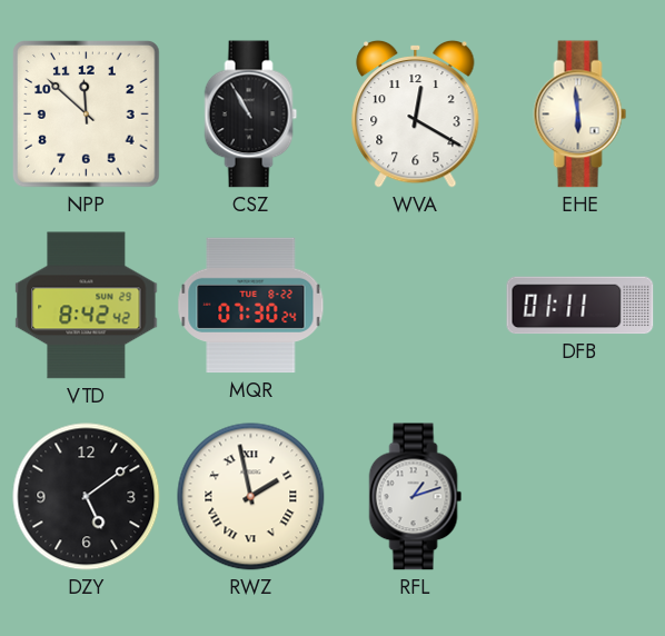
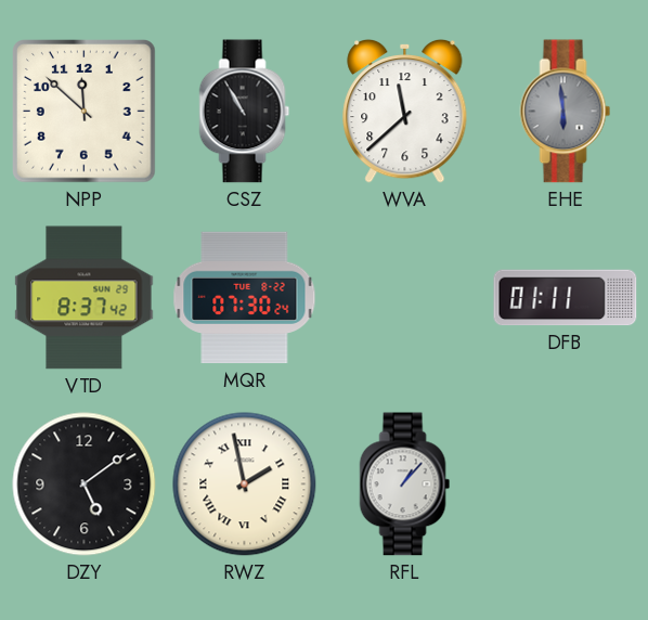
WVA: 12:20 -> 11:38
EHE dial: cream -> grey
VTD: 8:42 -> 8:37
RFL: 1:12 -> 1:07
